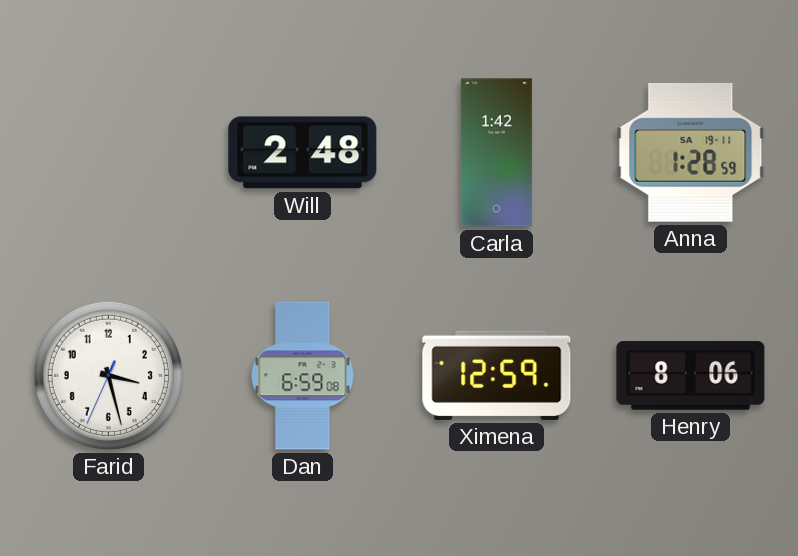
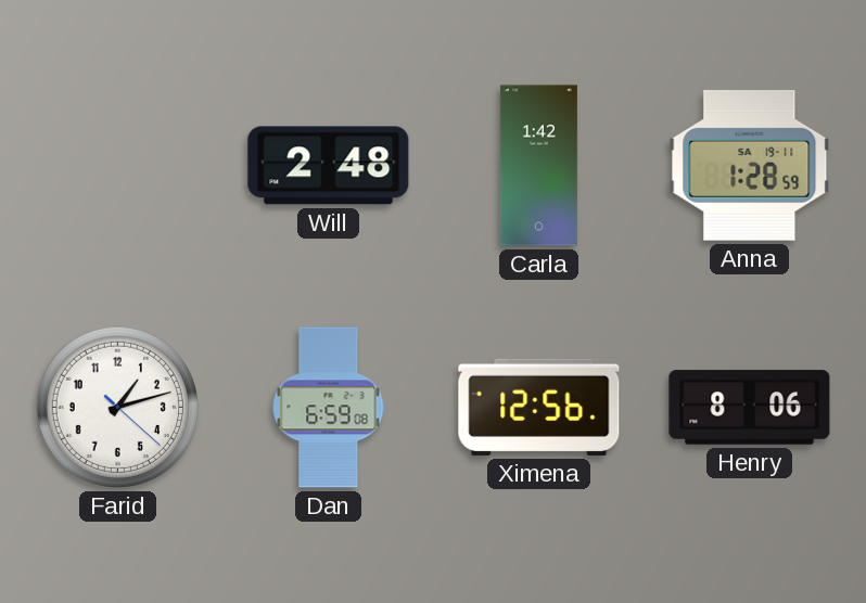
Farid: 3:27 -> 1:12
Ximena: 12:59 -> 12:56
